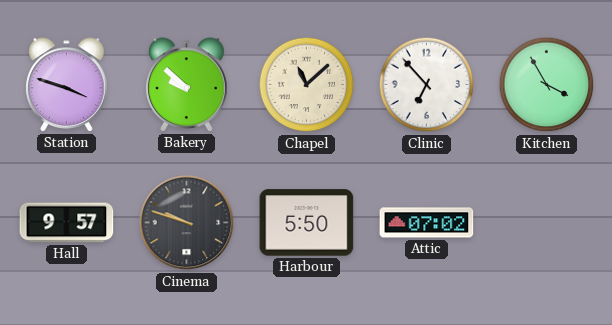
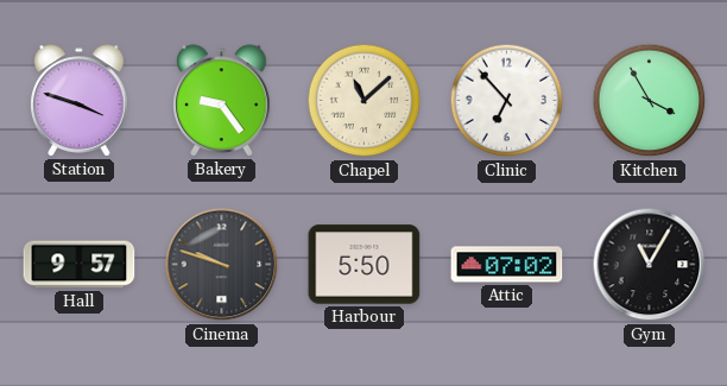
Bakery: 9:52 -> 9:24
Gym: none -> 11:05
